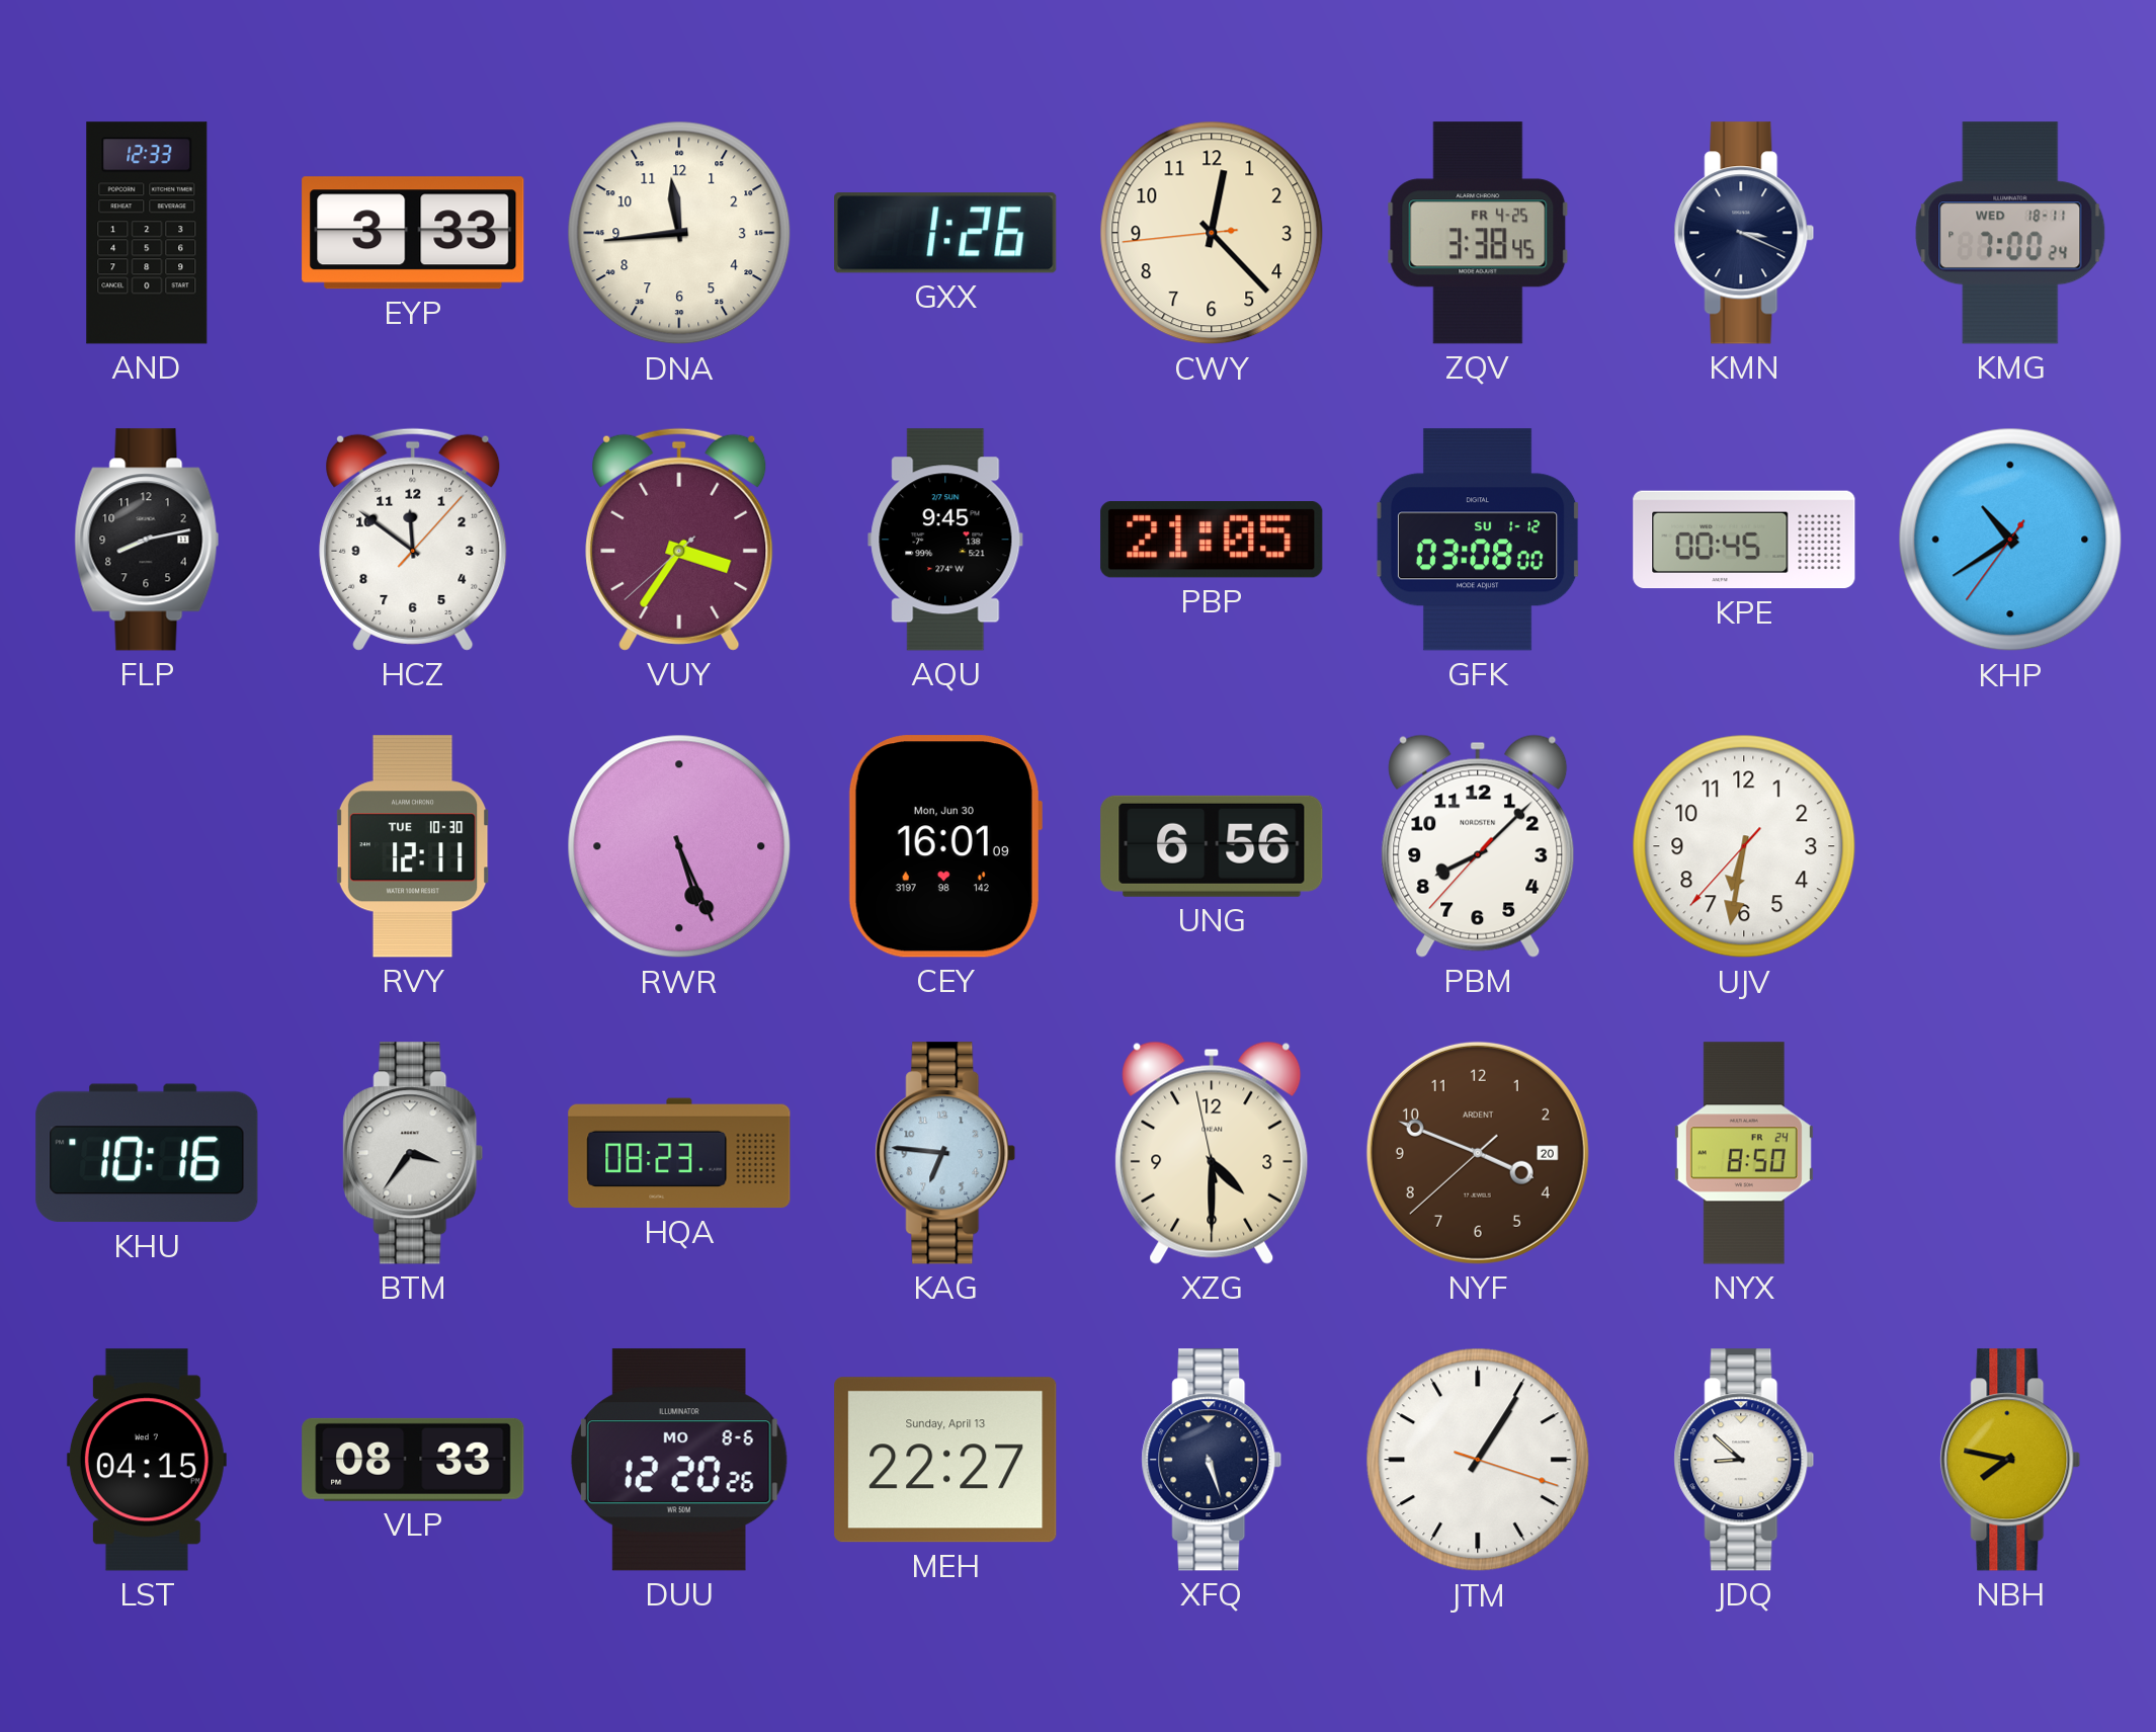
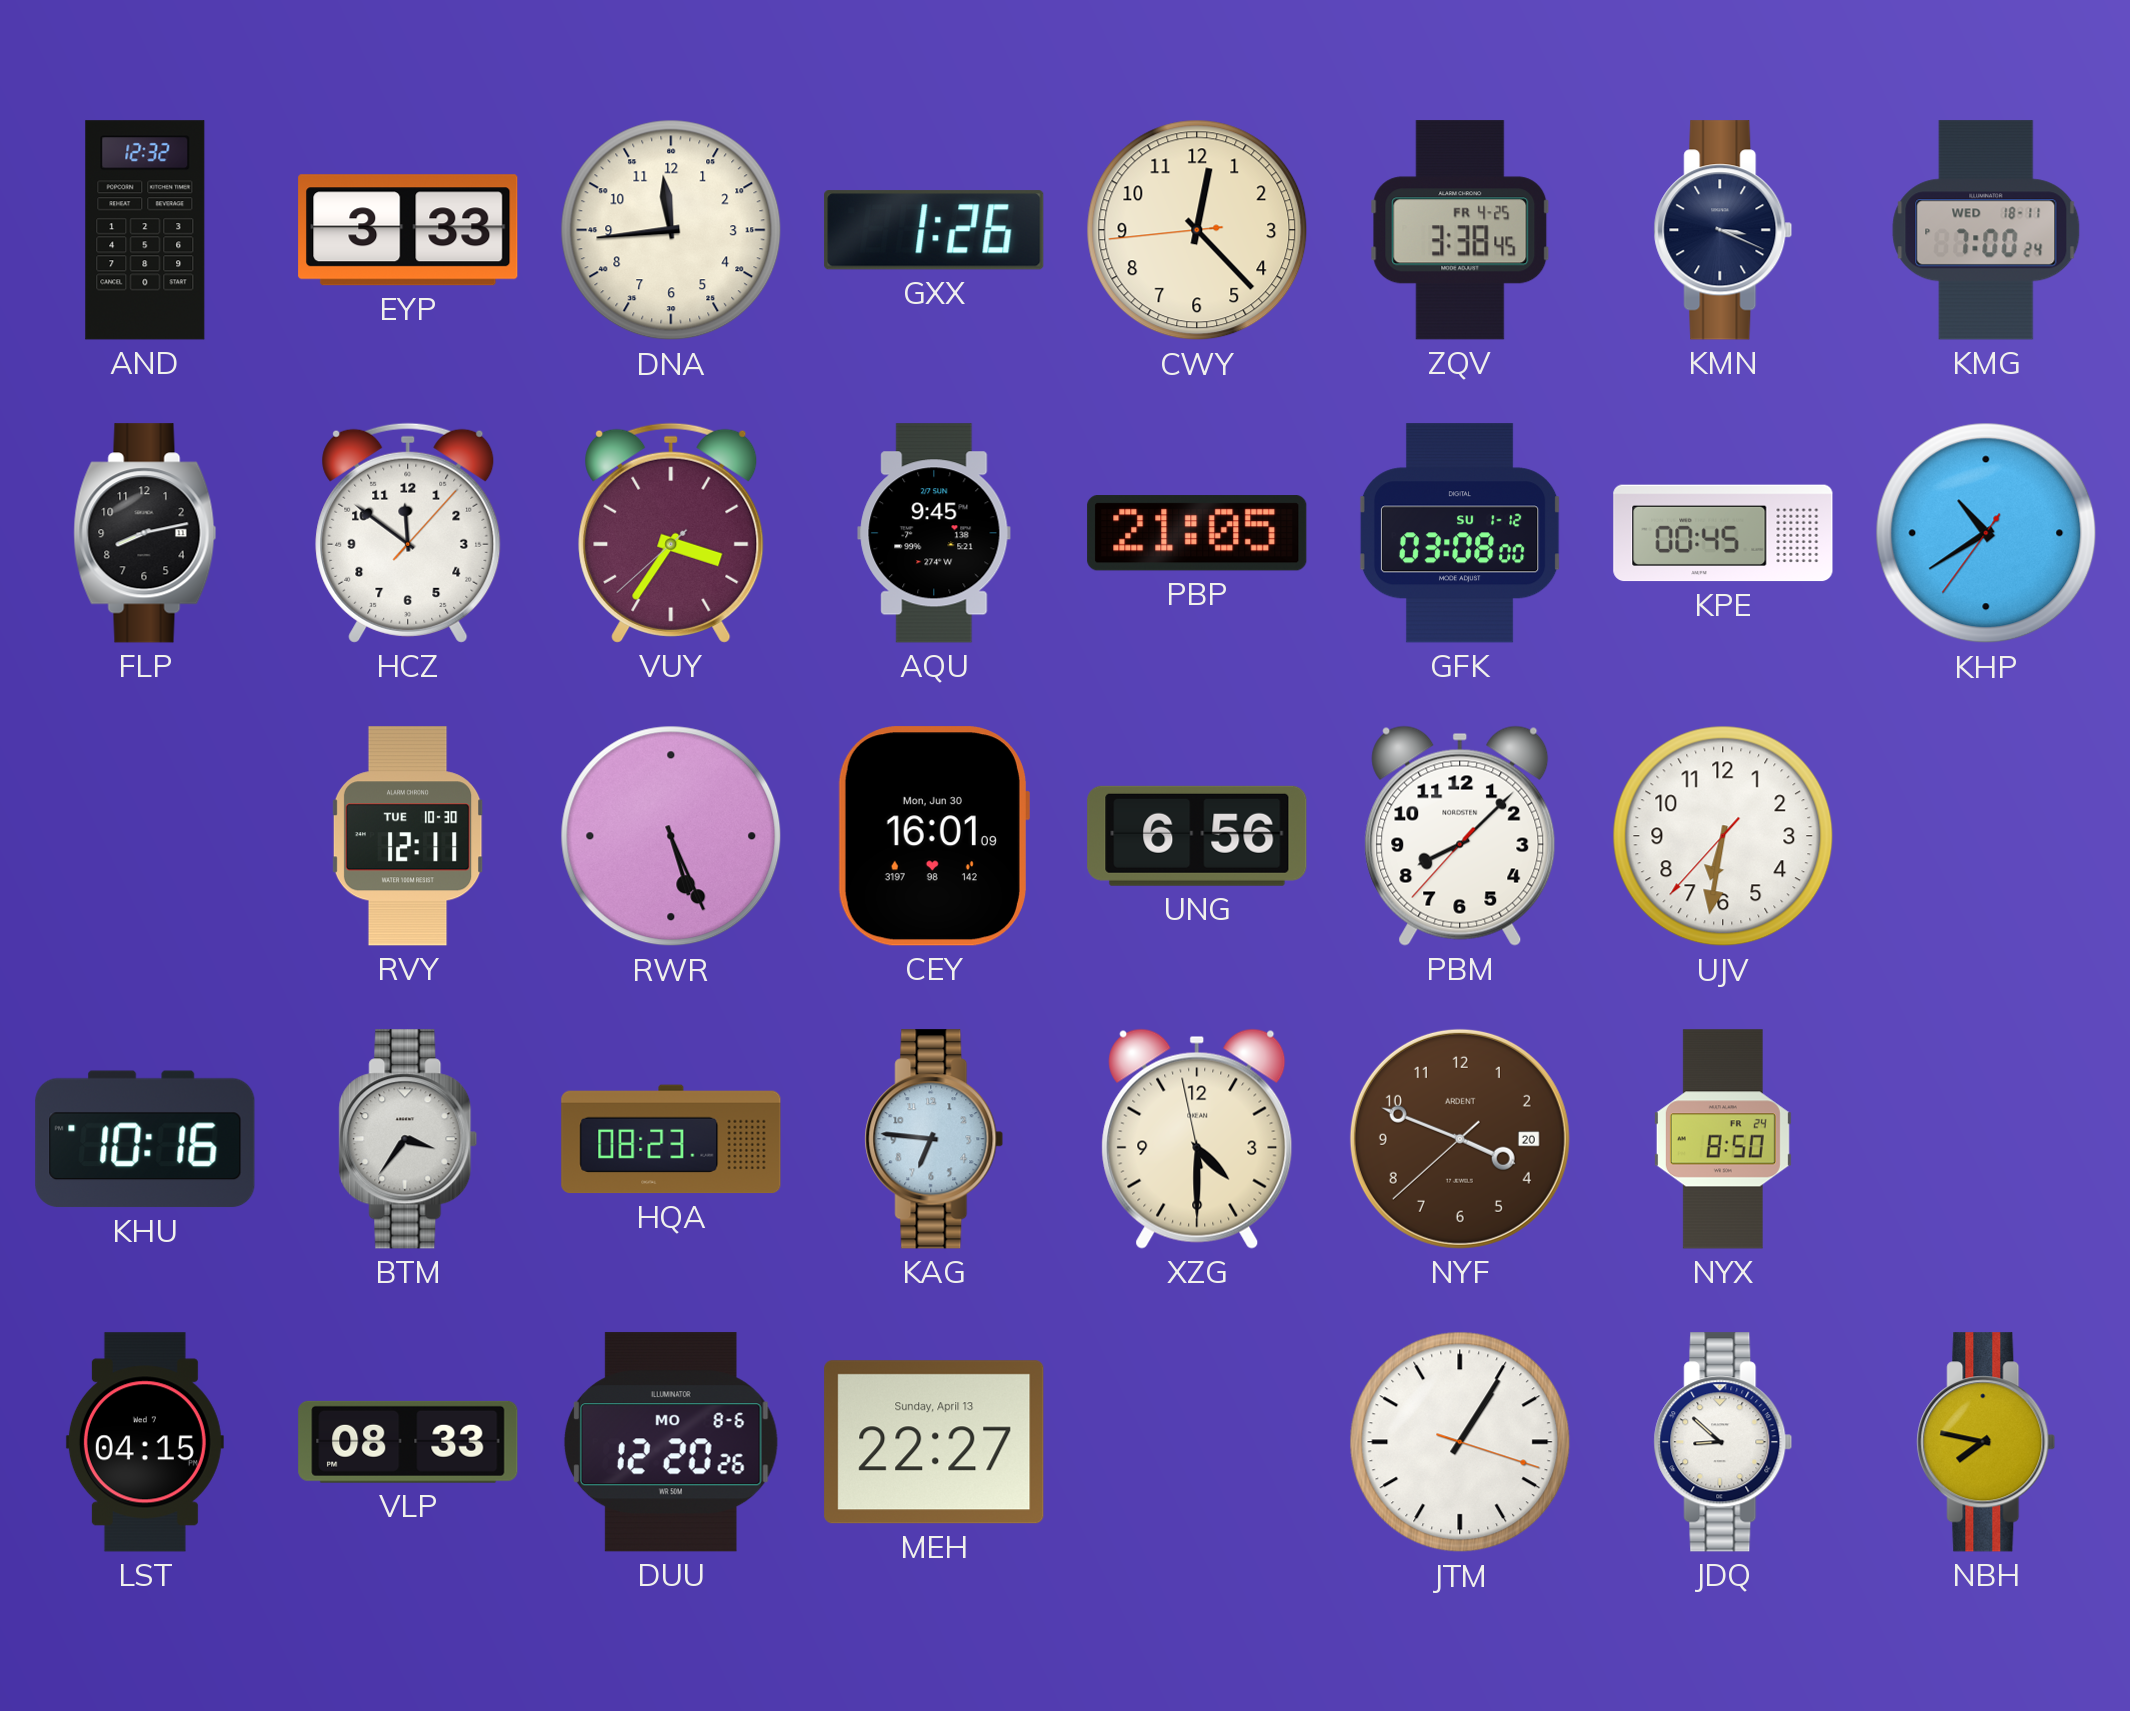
AND: 12:33 -> 12:32
XFQ: 5:27 -> none
